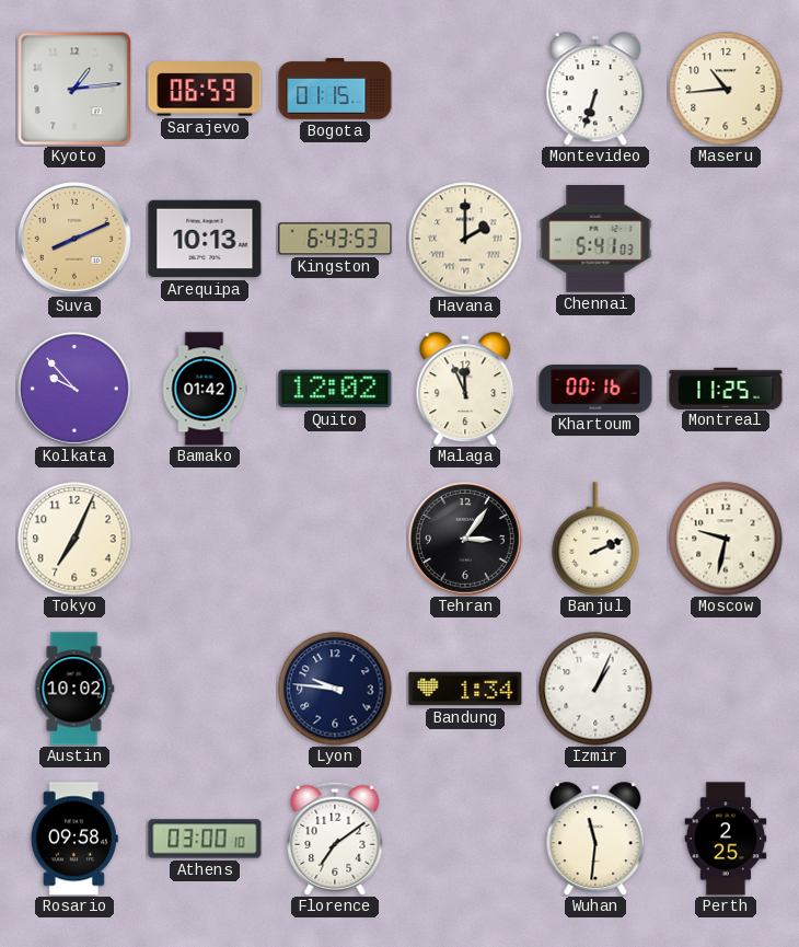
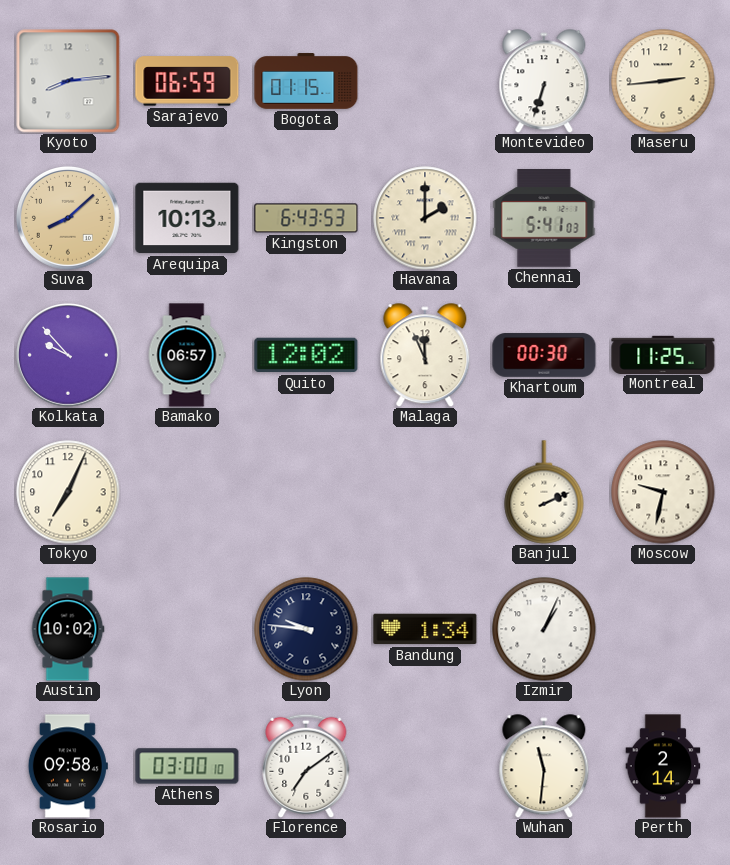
Kyoto: 1:14 -> 8:14
Maseru: 10:44 -> 2:44
Suva: 8:11 -> 8:08
Bamako: 01:42 -> 06:57
Khartoum: 00:16 -> 00:30
Tehran: 3:06 -> none
Perth: 2:25 -> 2:14
